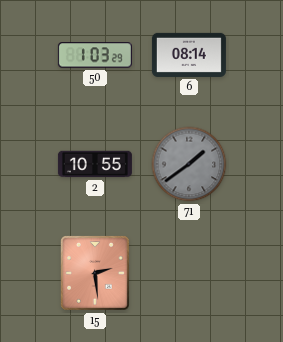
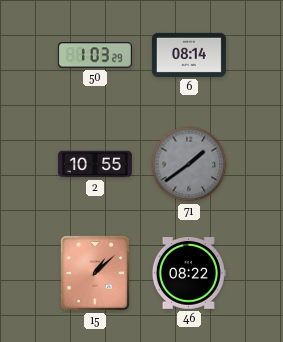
15: 2:29 -> 1:08
46: none -> 08:22
